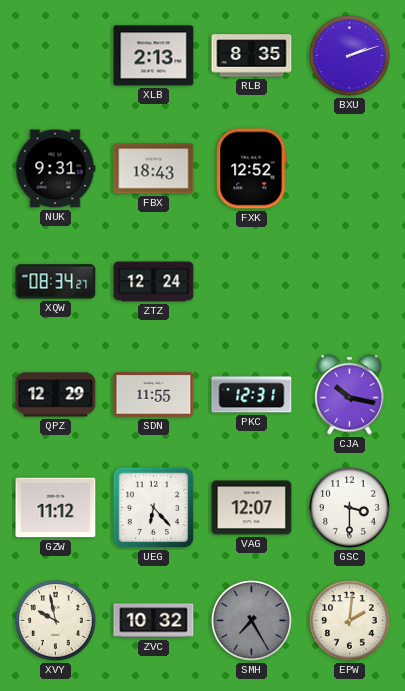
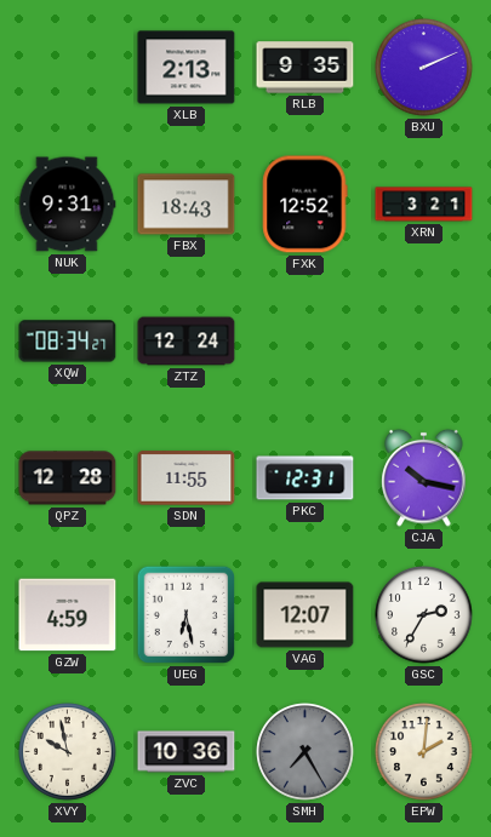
RLB: 8:35 -> 9:35
BXU: 2:12 -> 2:11
XRN: none -> 3:21
QPZ: 12:29 -> 12:28
GZW: 11:12 -> 4:59
UEG: 6:23 -> 6:28
GSC: 3:30 -> 2:35
ZVC: 10:32 -> 10:36
